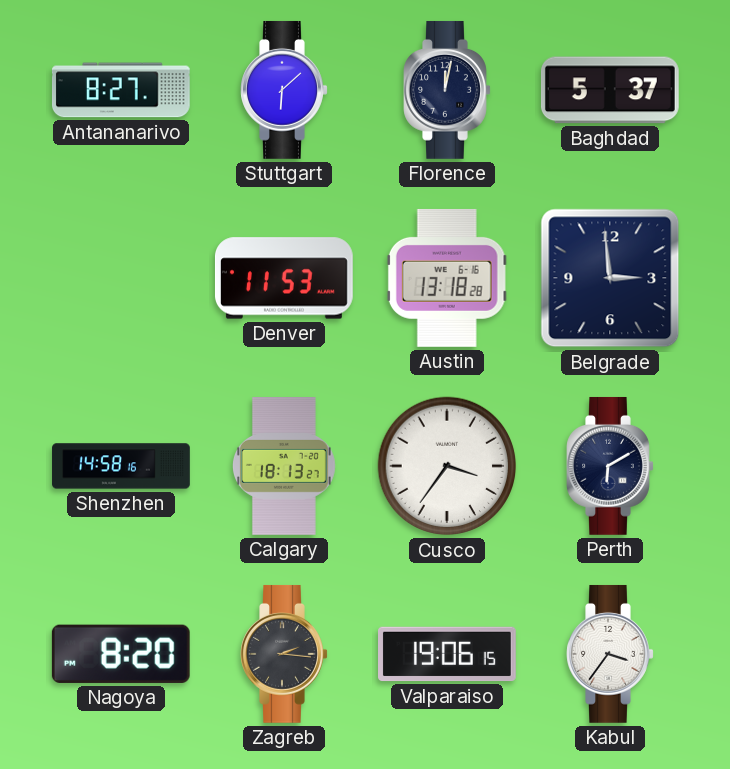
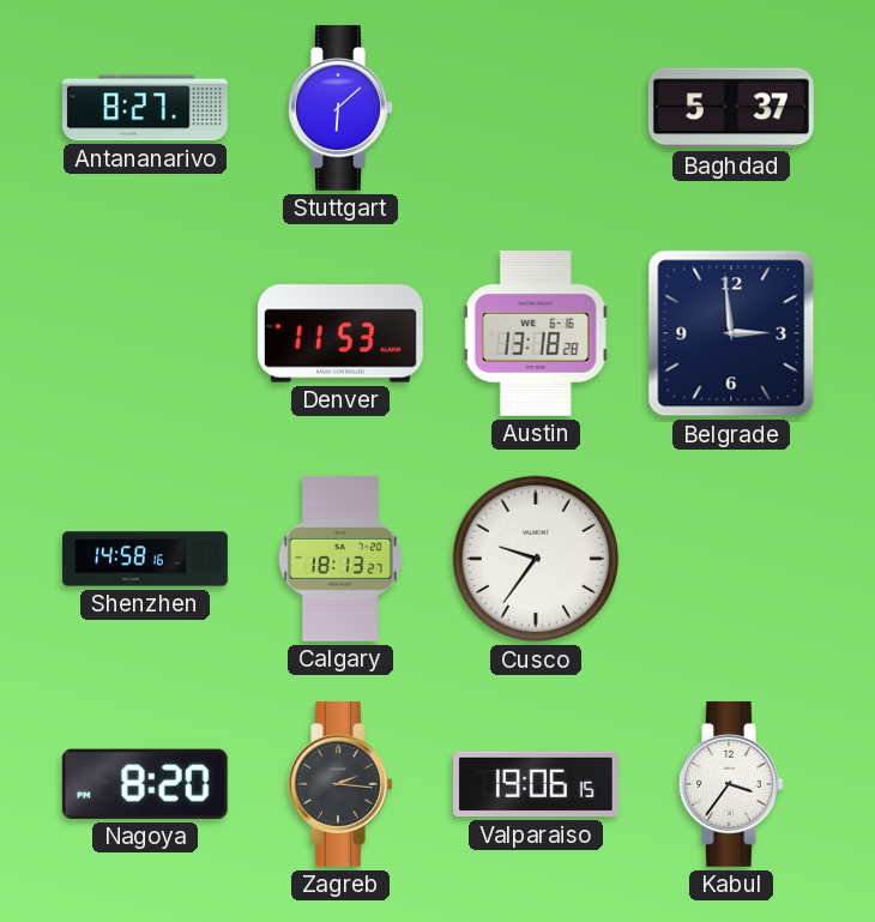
Florence: 12:02 -> none
Cusco: 3:36 -> 9:36
Perth: 6:10 -> none
